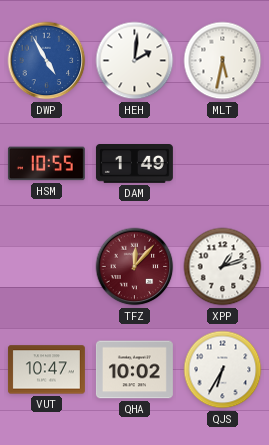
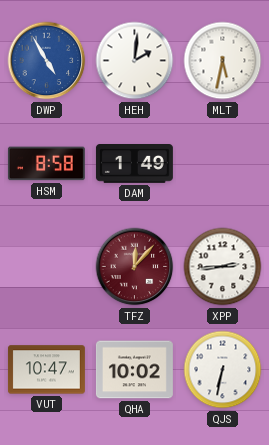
HSM: 10:55 -> 8:58
XPP: 1:12 -> 2:44
QJS: 6:35 -> 6:32
